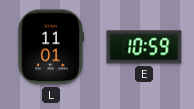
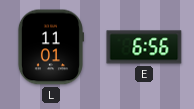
E: 10:59 -> 6:56
